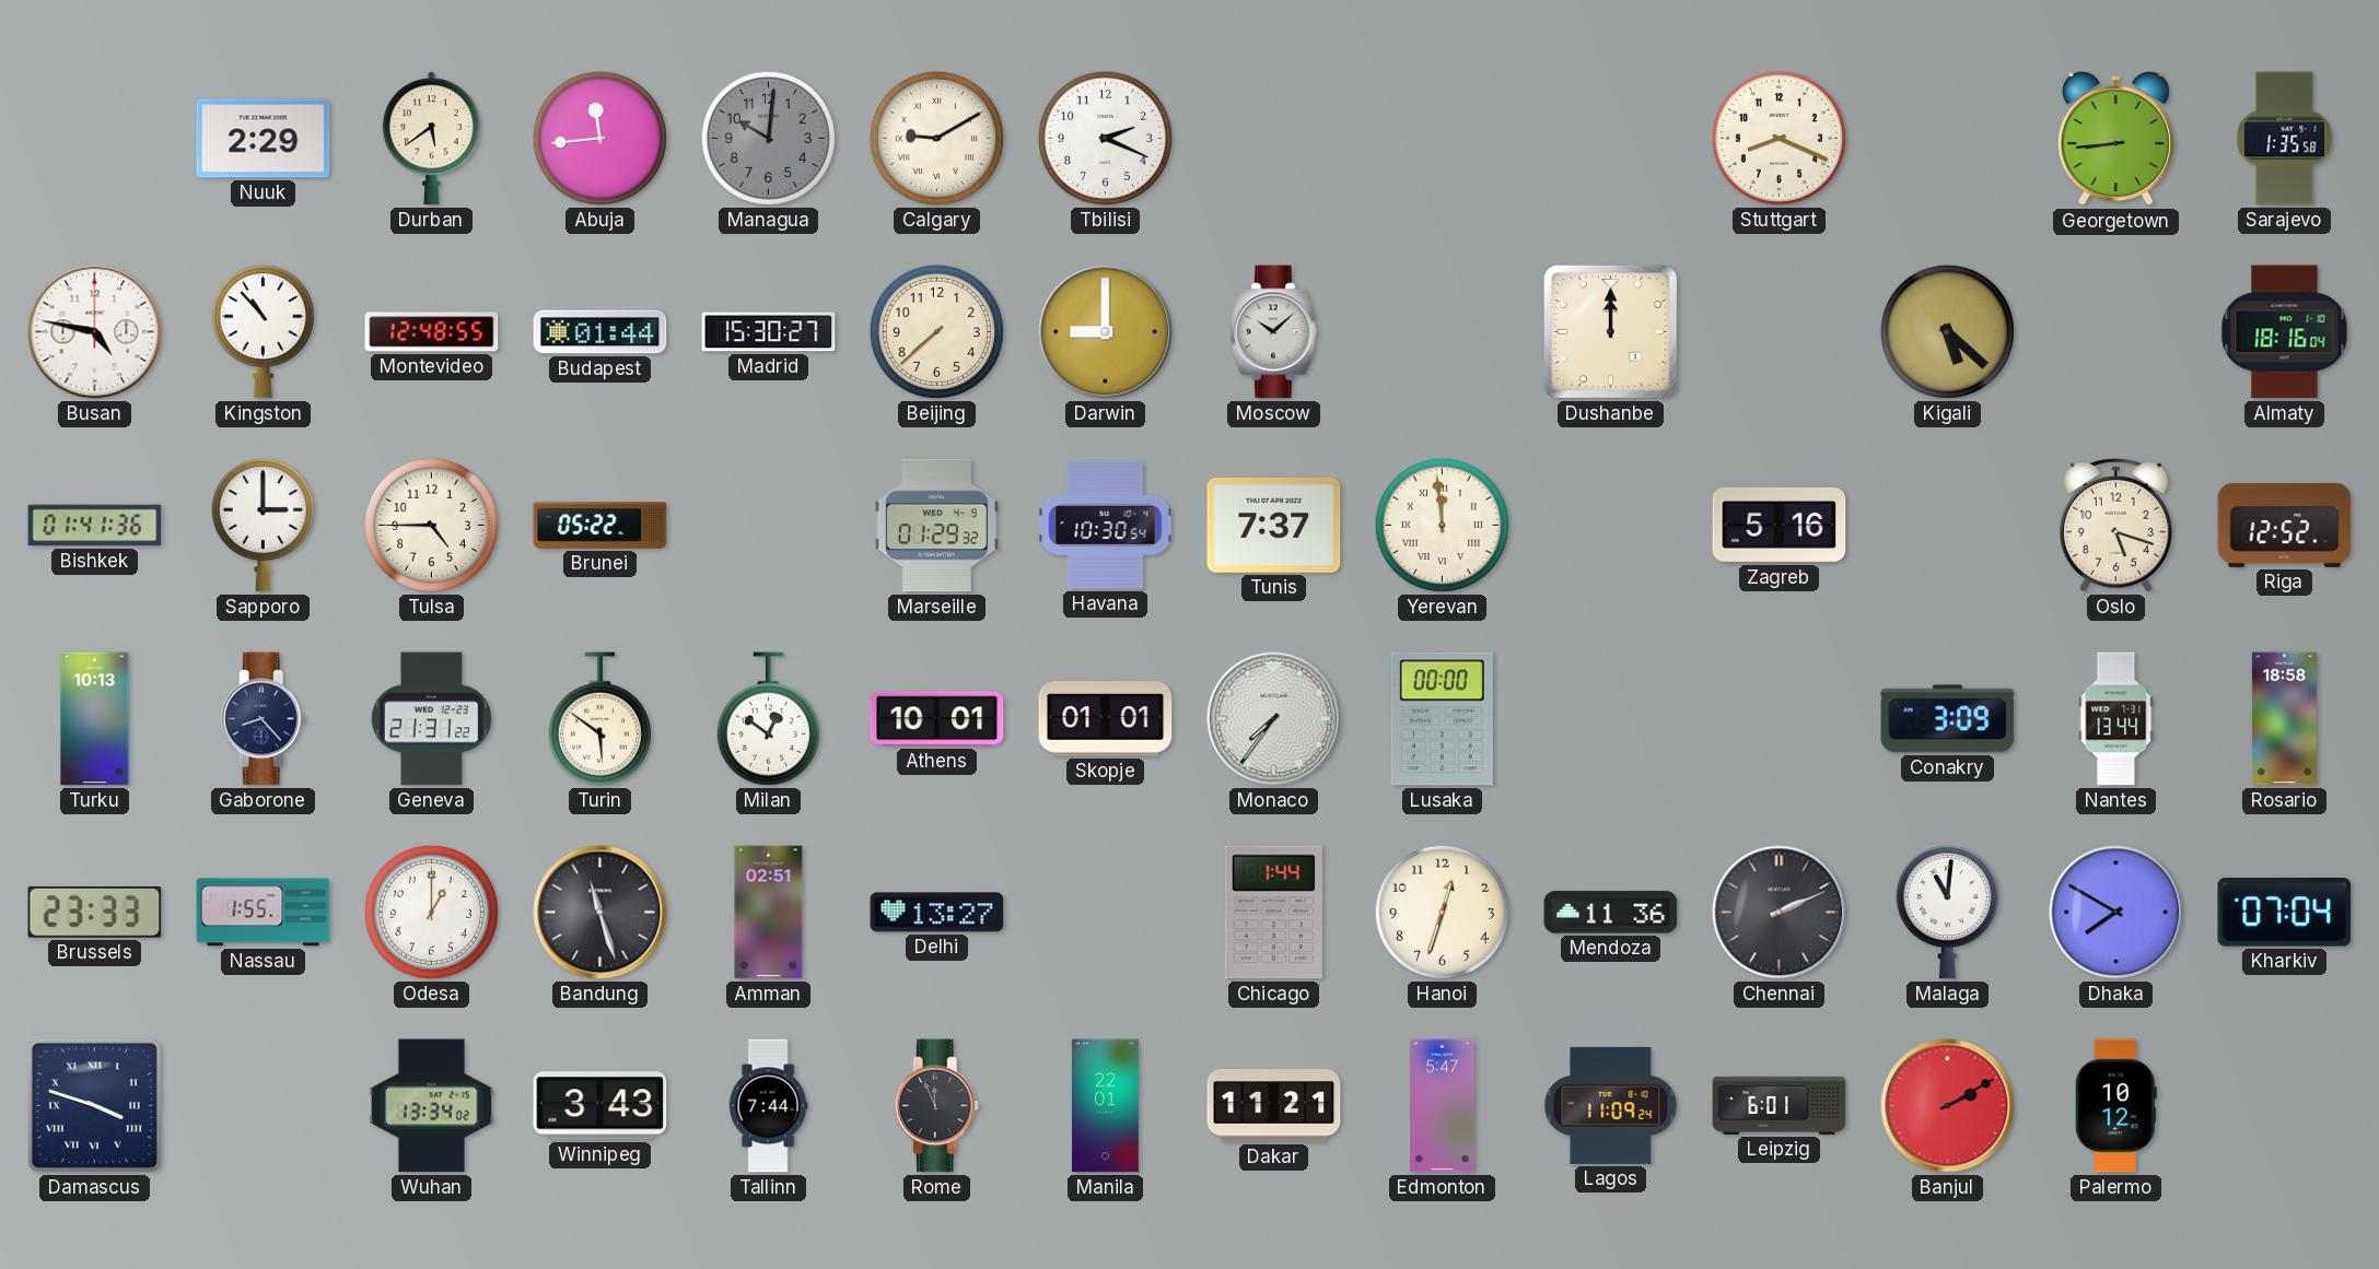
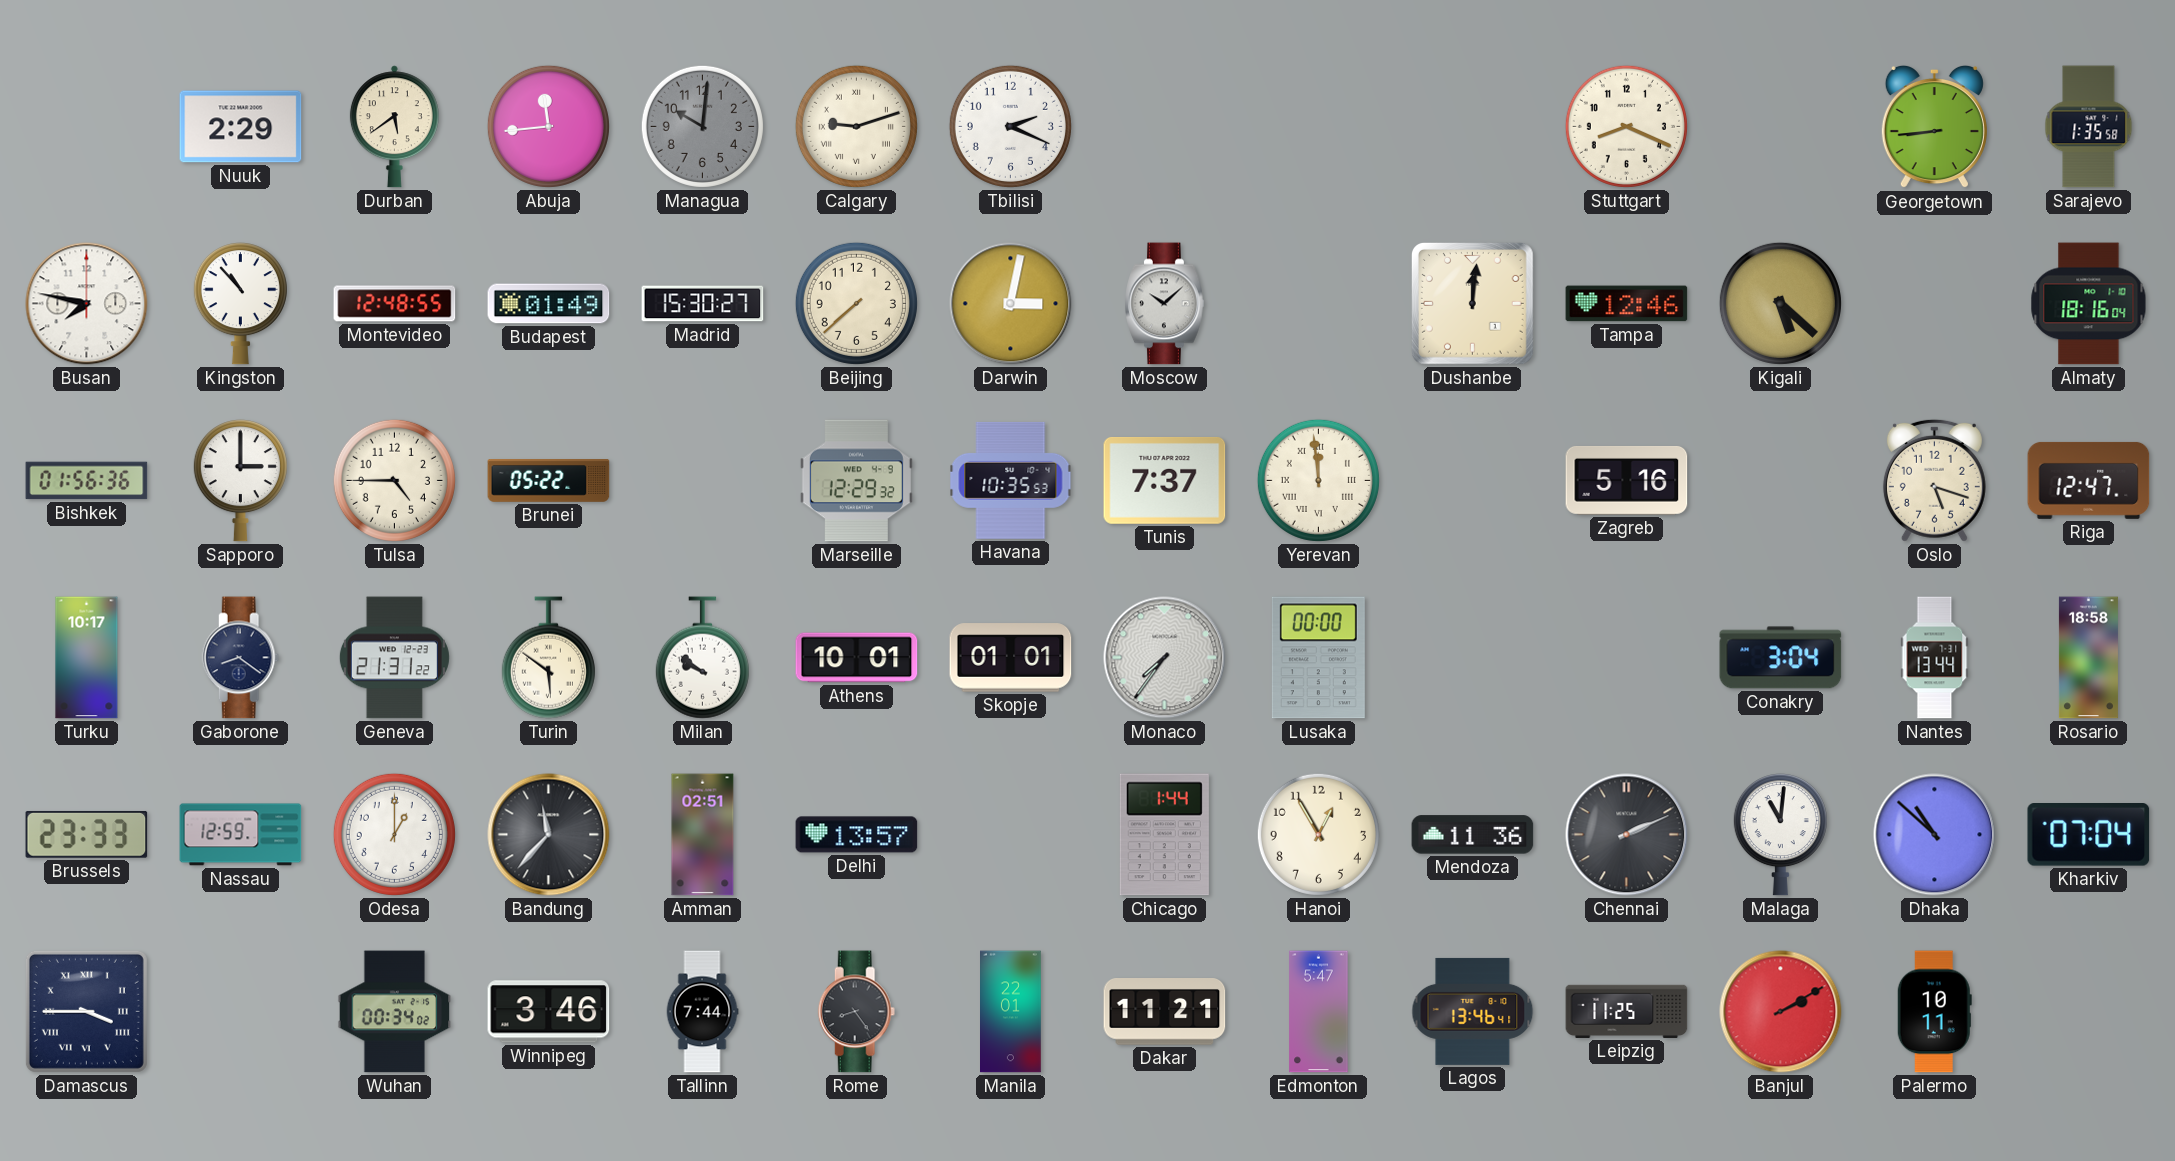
Calgary: 9:10 -> 9:12
Busan: 4:47 -> 7:47
Budapest: 01:44 -> 01:49
Darwin: 9:00 -> 3:02
Dushanbe: 12:00 -> 12:01
Tampa: none -> 12:46
Bishkek: 01:41 -> 01:56
Marseille: 01:29 -> 12:29
Havana: 10:30 -> 10:35
Riga: 12:52 -> 12:47
Turku: 10:13 -> 10:17
Gaborone: 8:23 -> 8:21
Milan: 12:51 -> 9:51
Conakry: 3:09 -> 3:04
Nassau: 1:55 -> 12:59
Bandung: 11:27 -> 11:37
Delhi: 13:27 -> 13:57
Hanoi: 12:33 -> 12:55
Dhaka: 7:50 -> 10:52
Damascus: 3:48 -> 3:45
Wuhan: 13:34 -> 00:34
Winnipeg: 3:43 -> 3:46
Rome: 11:56 -> 8:24
Lagos: 11:09 -> 13:46
Leipzig: 6:01 -> 11:25
Palermo: 10:12 -> 10:11
